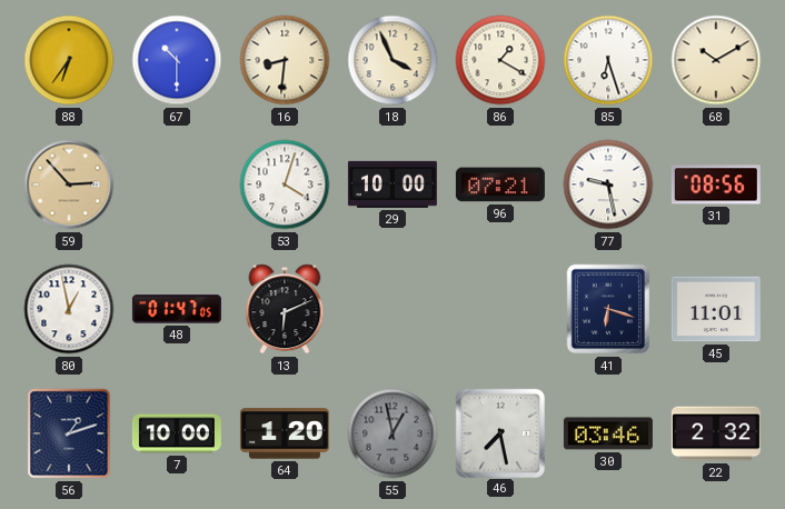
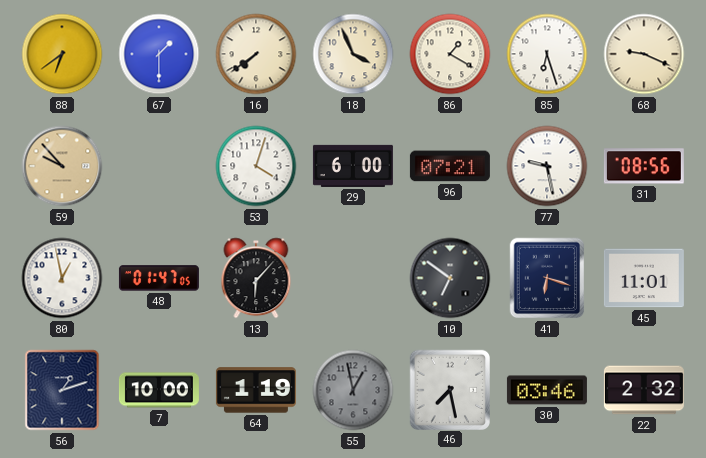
88: 6:36 -> 6:39
67: 10:30 -> 1:30
16: 8:31 -> 7:39
68: 10:10 -> 9:19
59: 2:53 -> 9:53
29: 10:00 -> 6:00
13: 6:11 -> 6:07
10: none -> 6:51
64: 1:20 -> 1:19
